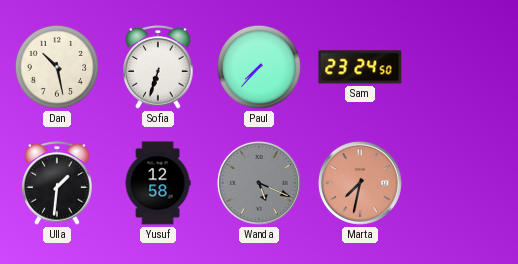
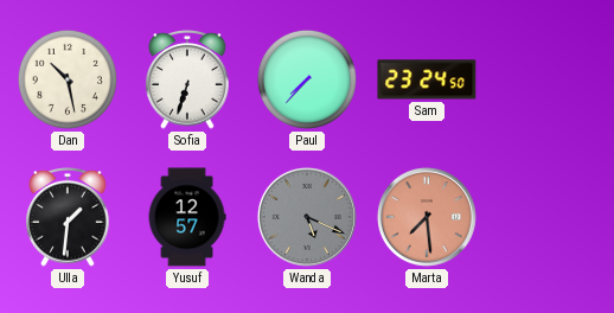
Yusuf: 12:58 -> 12:57
Marta: 7:32 -> 7:29
